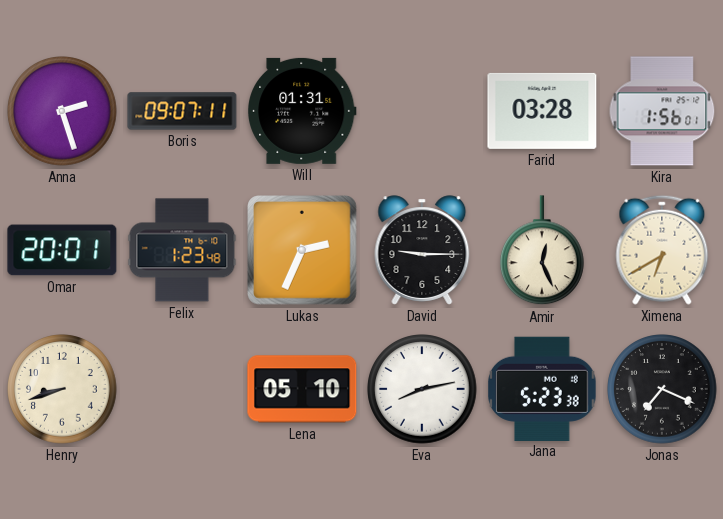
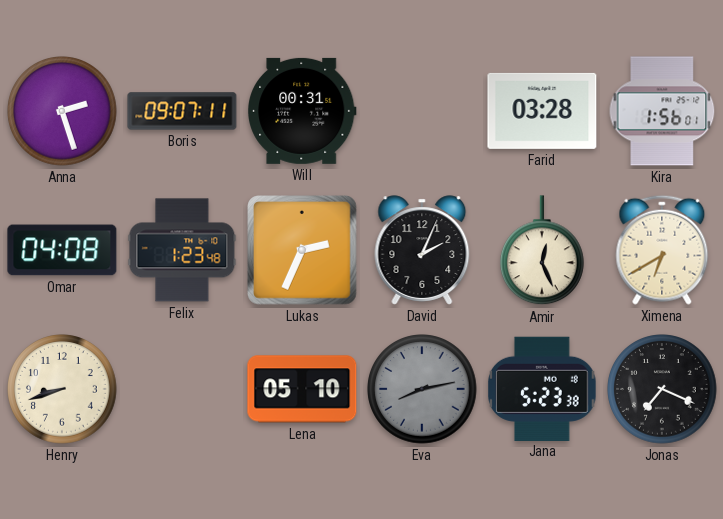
Will: 01:31 -> 00:31
Omar: 20:01 -> 04:08
David: 9:15 -> 2:04
Eva dial: white -> grey
